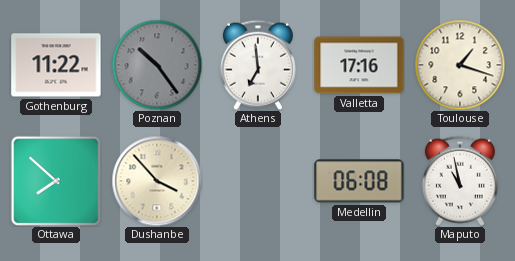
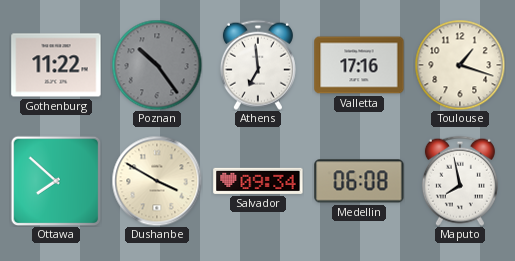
Dushanbe: 3:53 -> 3:50
Salvador: none -> 09:34
Maputo: 10:58 -> 7:58
